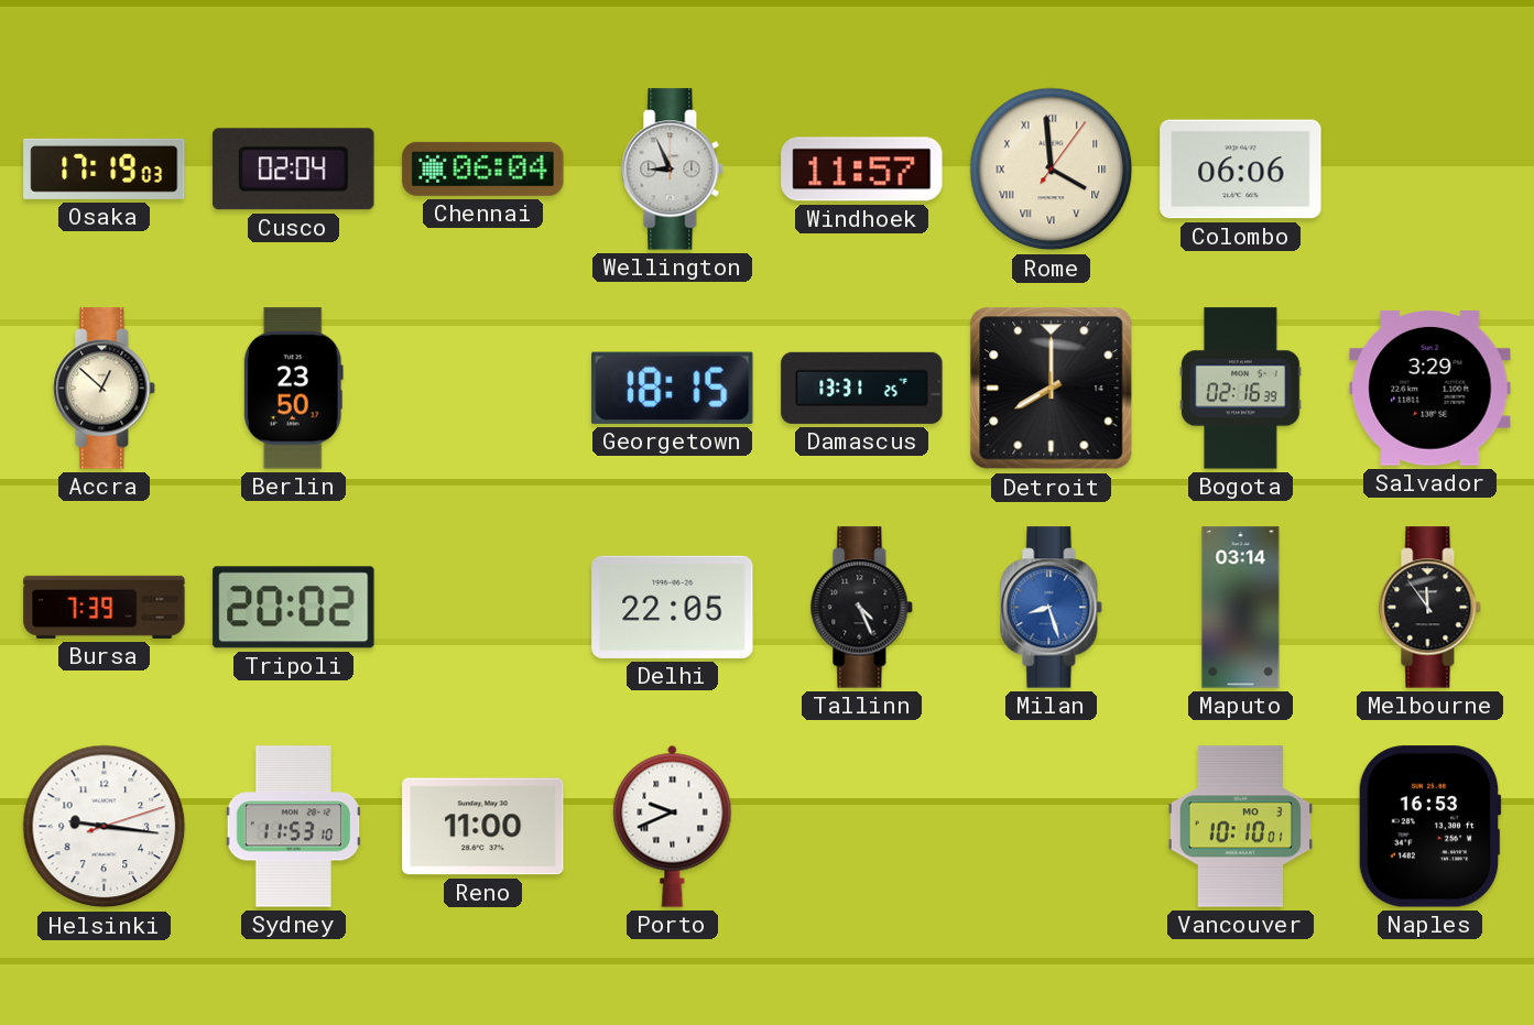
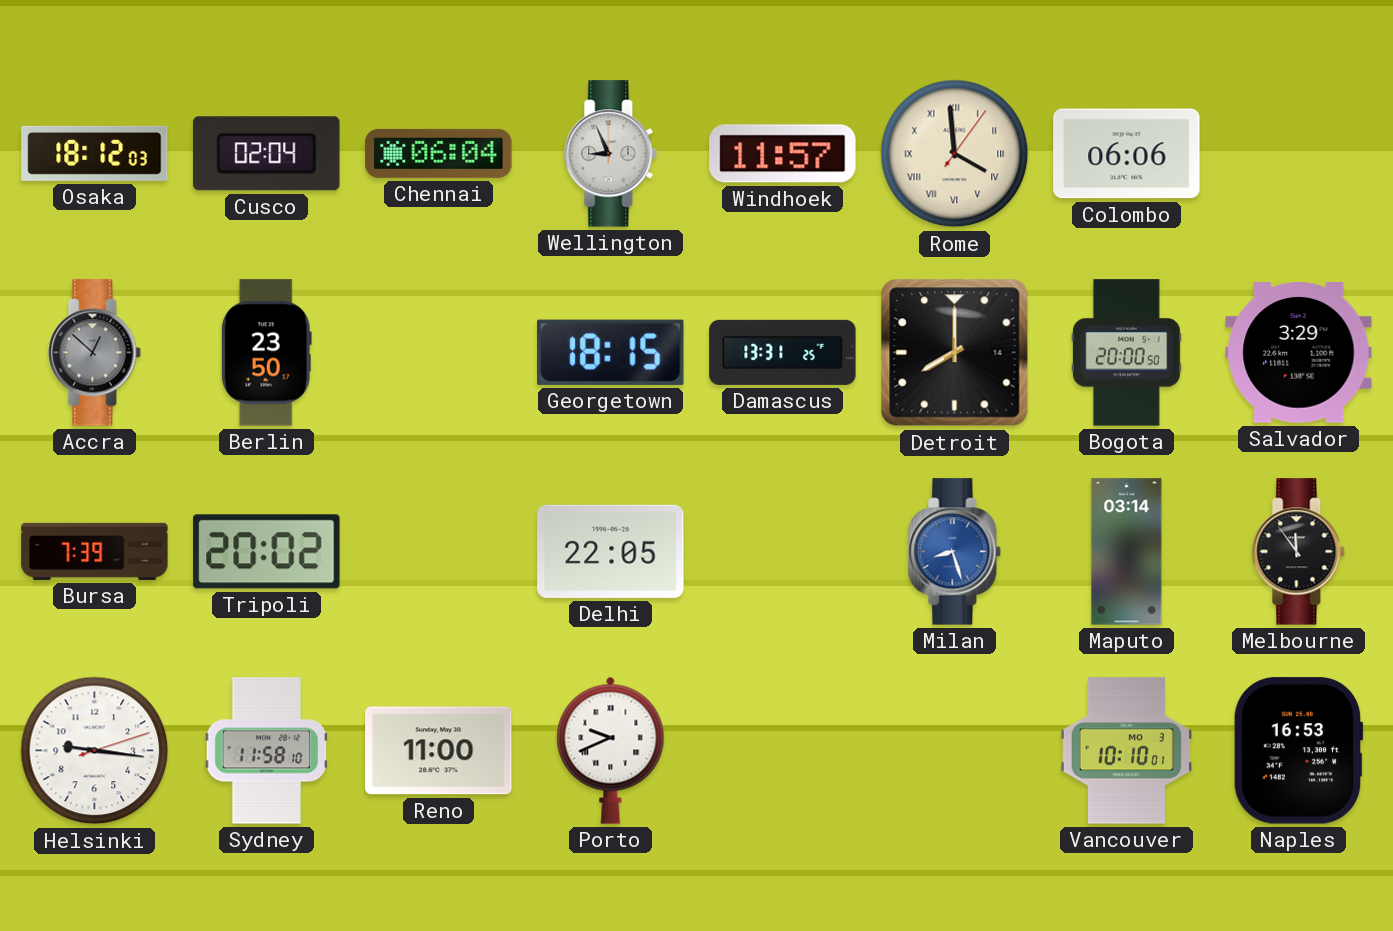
Osaka: 17:19 -> 18:12
Accra dial: cream -> grey
Bogota: 02:16 -> 20:00
Tallinn: 4:26 -> none
Sydney: 11:53 -> 11:58
